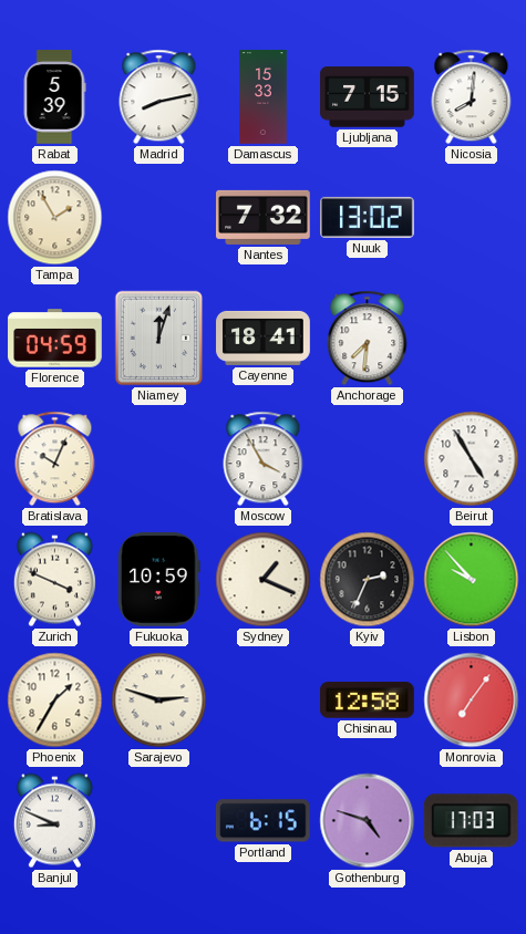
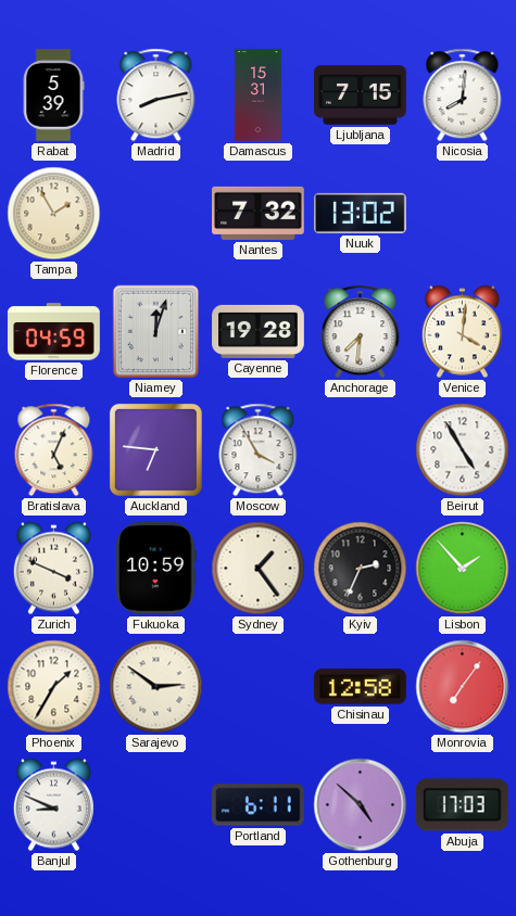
Damascus: 15:33 -> 15:31
Cayenne: 18:41 -> 19:28
Venice: none -> 4:01
Bratislava: 10:04 -> 5:04
Auckland: none -> 6:46
Sydney: 1:19 -> 1:24
Lisbon: 9:53 -> 1:53
Sarajevo: 2:48 -> 2:51
Portland: 6:15 -> 6:11
Gothenburg: 4:48 -> 4:52
